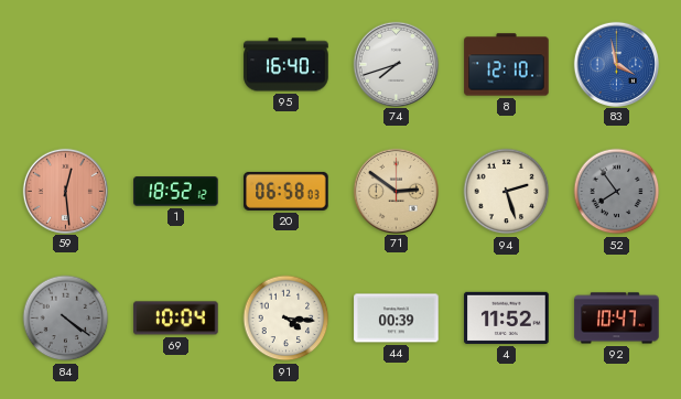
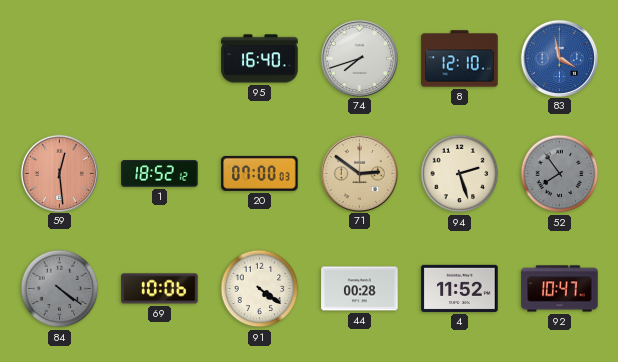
20: 06:58 -> 07:00
69: 10:04 -> 10:06
91: 4:16 -> 4:21
44: 00:39 -> 00:28
